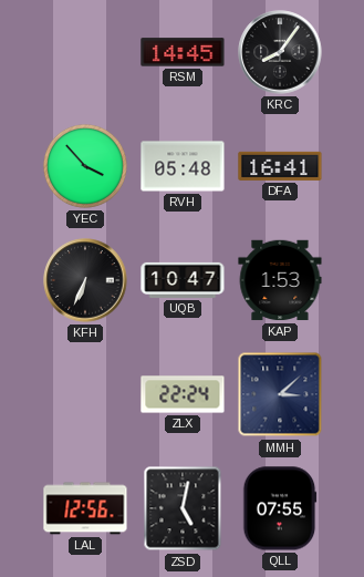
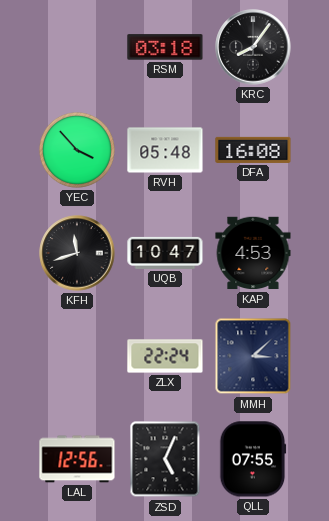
RSM: 14:45 -> 03:18
DFA: 16:41 -> 16:08
KFH: 6:34 -> 11:42
KAP: 1:53 -> 4:53
ZSD: 5:02 -> 5:04
